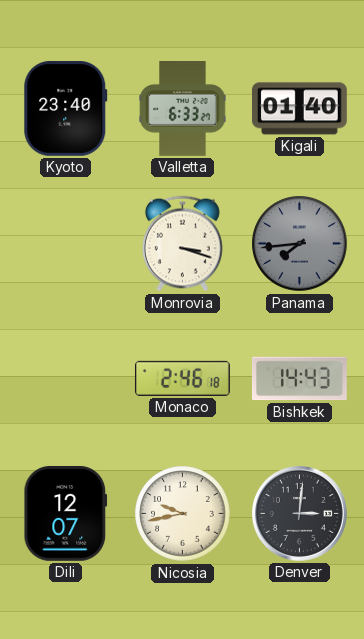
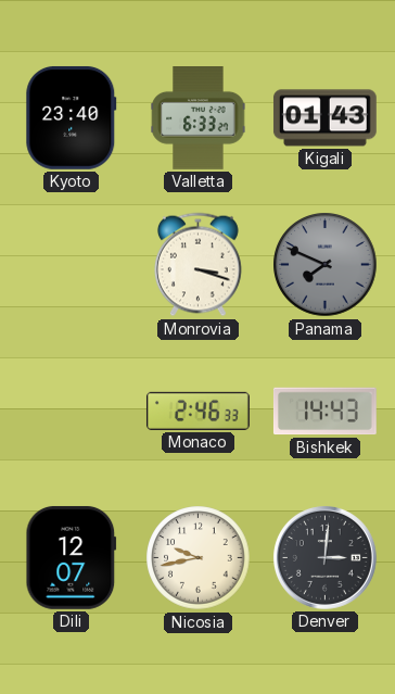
Kigali: 01:40 -> 01:43
Panama: 7:44 -> 7:49
Monaco: 2:46:18 -> 2:46:33
